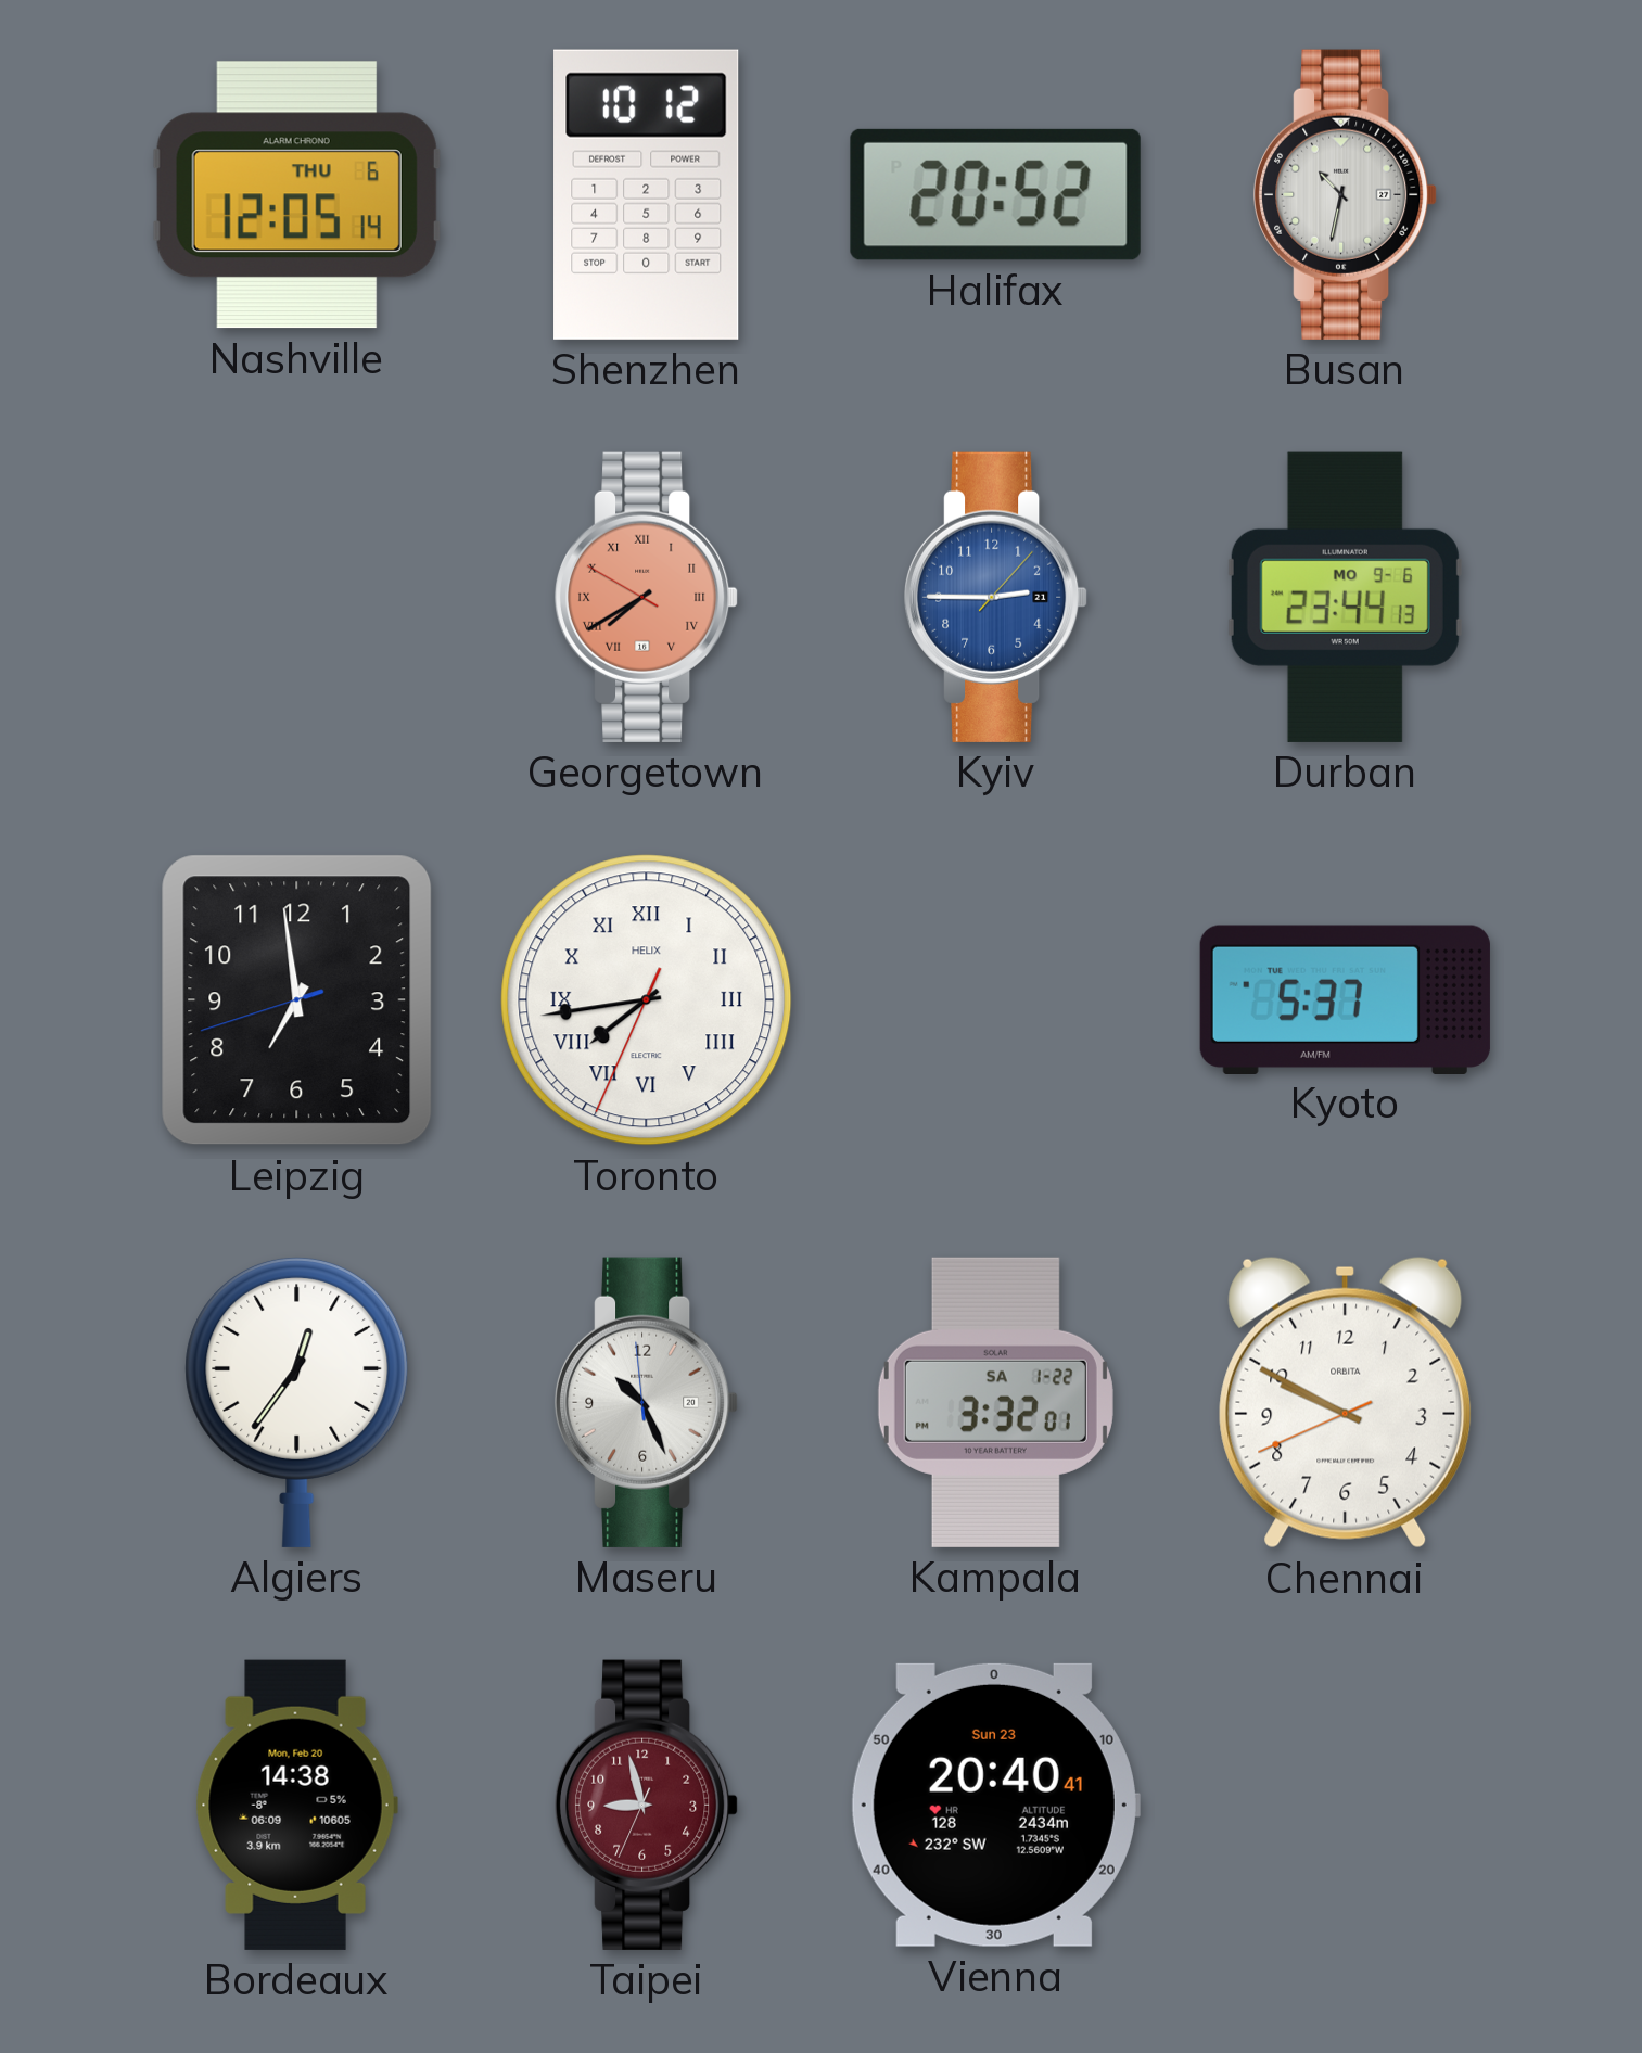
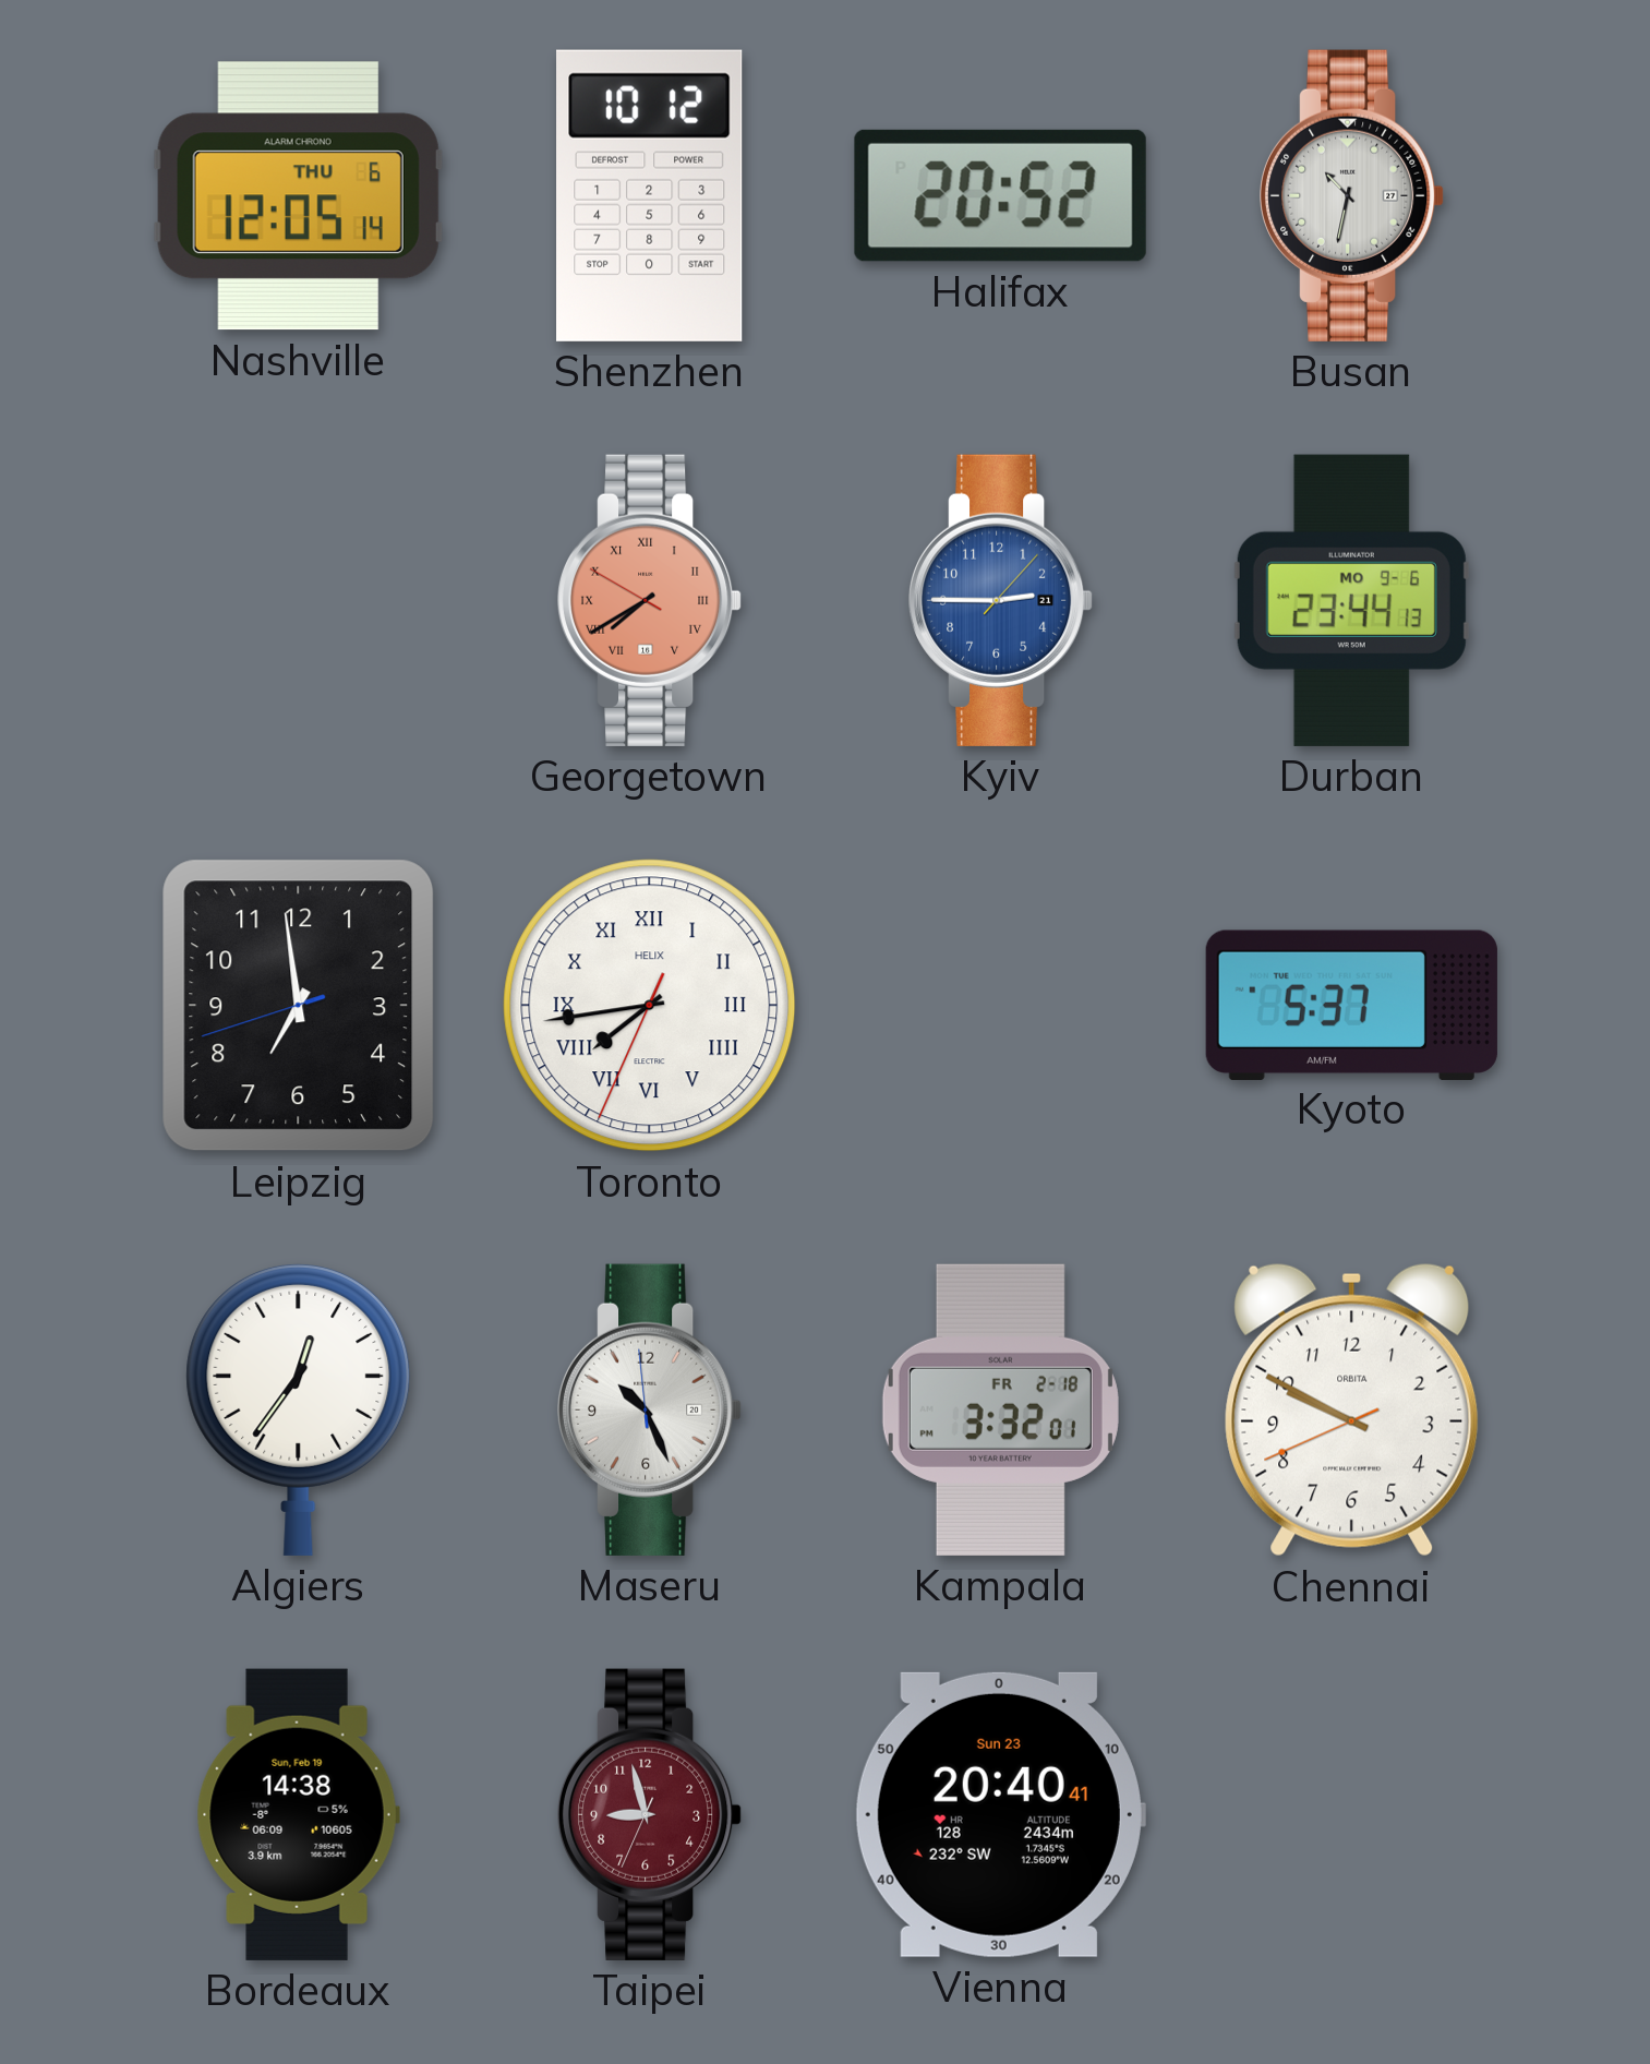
Kampala date: SA 1-22 -> FR 2-18
Bordeaux date: Mon, Feb 20 -> Sun, Feb 19
